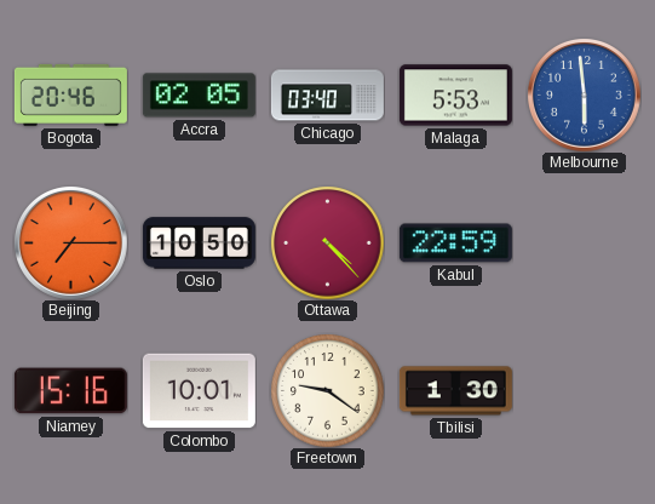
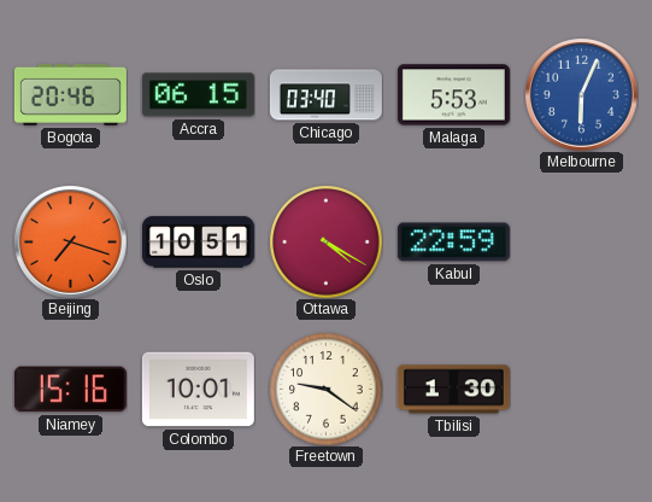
Accra: 02:05 -> 06:15
Melbourne: 5:59 -> 6:04
Beijing: 7:15 -> 7:18
Oslo: 10:50 -> 10:51
Ottawa: 4:23 -> 4:20
